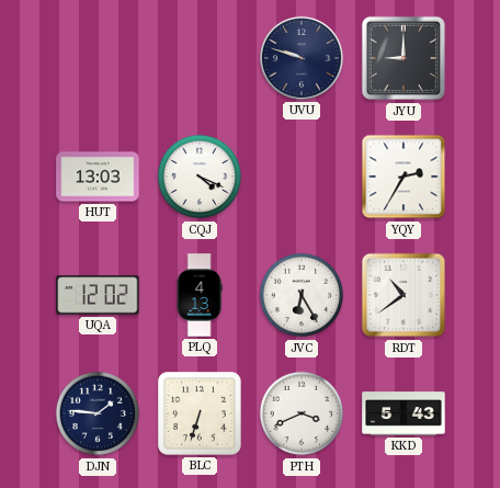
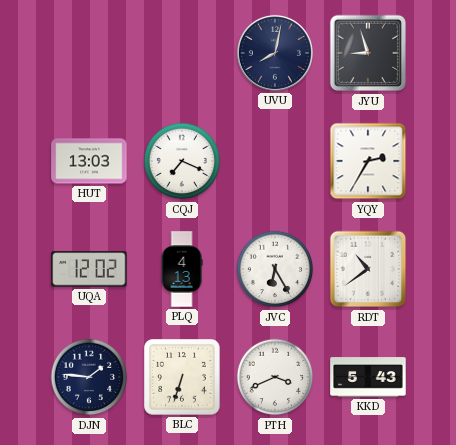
UVU: 9:48 -> 8:02
JYU: 9:00 -> 8:57
CQJ: 4:19 -> 7:19
